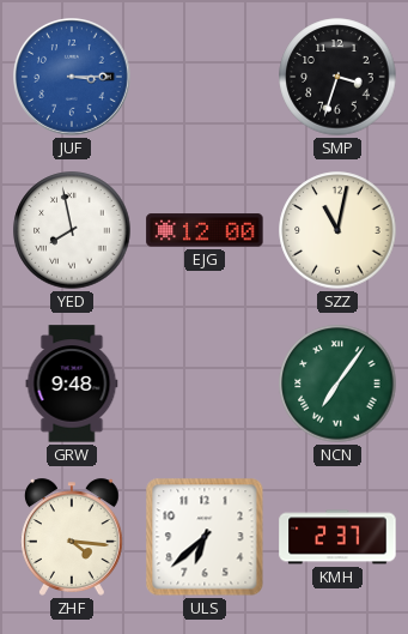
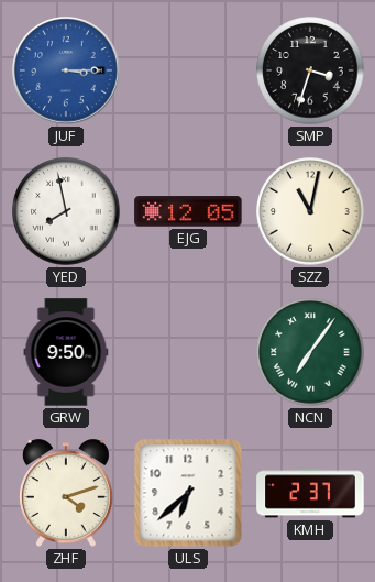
EJG: 12:00 -> 12:05
GRW: 9:48 -> 9:50
ZHF: 4:16 -> 4:12
